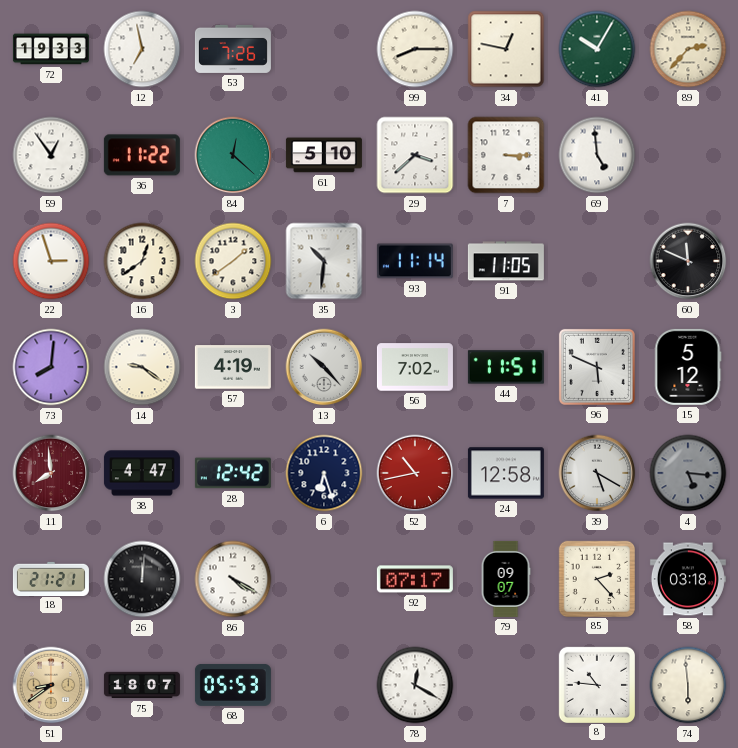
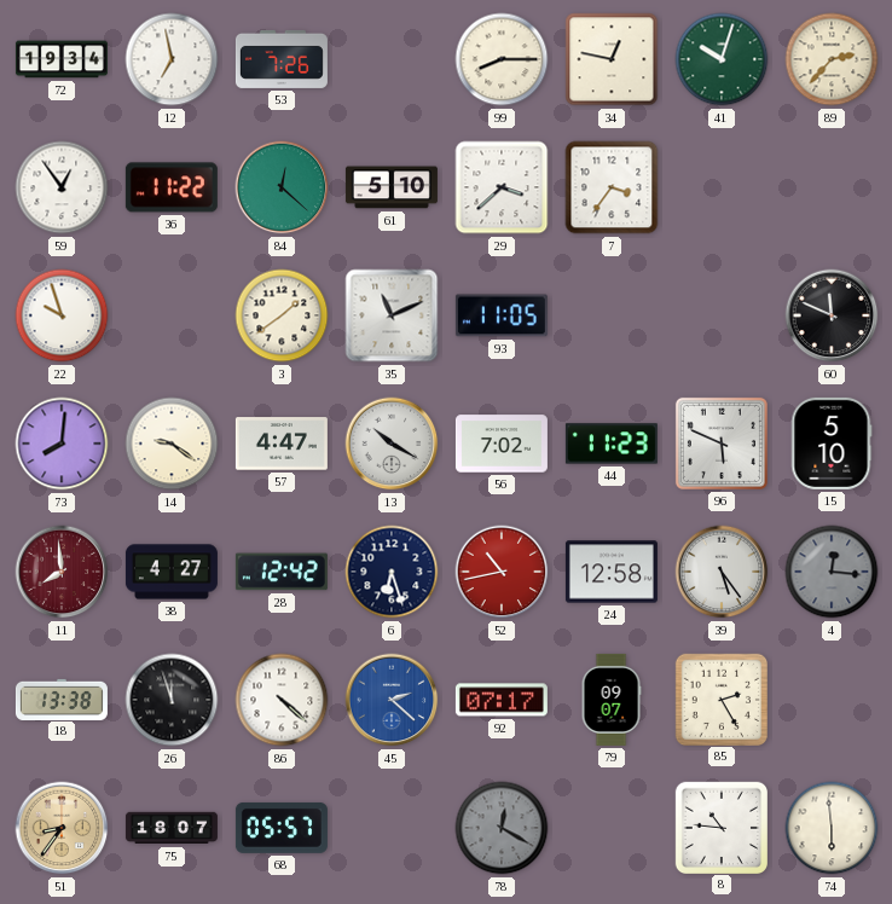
72: 19:33 -> 19:34
41: 10:05 -> 10:03
7: 3:15 -> 3:36
69: 4:59 -> none
22: 2:57 -> 9:57
16: 12:39 -> none
35: 10:31 -> 11:11
93: 11:14 -> 11:05
91: 11:05 -> none
57: 4:19 -> 4:47
13: 10:23 -> 10:20
44: 11:51 -> 11:23
15: 5:12 -> 5:10
38: 4:47 -> 4:27
39: 5:20 -> 5:24
4: 5:16 -> 12:16
18: 21:21 -> 13:38
26: 12:01 -> 11:57
86: 4:20 -> 4:22
45: none -> 2:22
85: 2:23 -> 2:25
58: 03:18 -> none
51: 8:39 -> 8:36
68: 05:53 -> 05:57
78 dial: white -> grey
